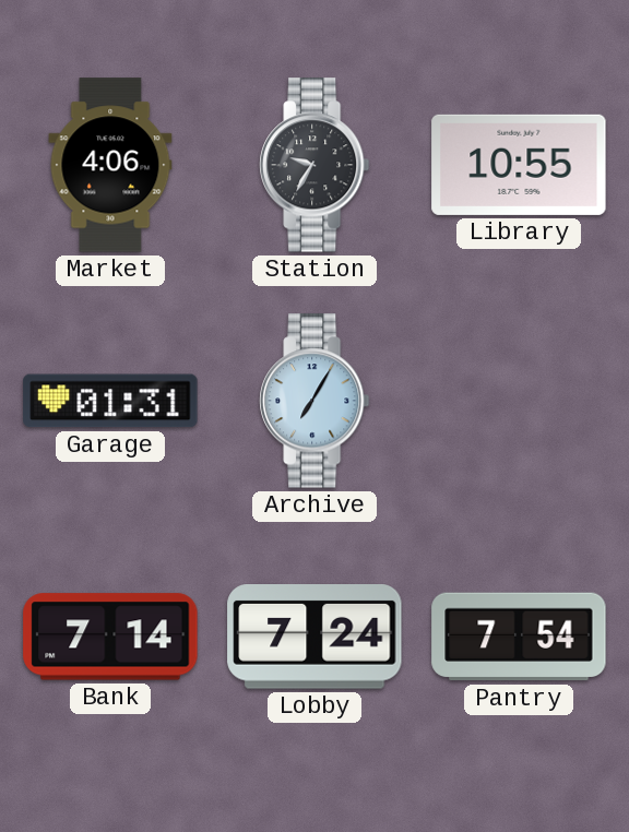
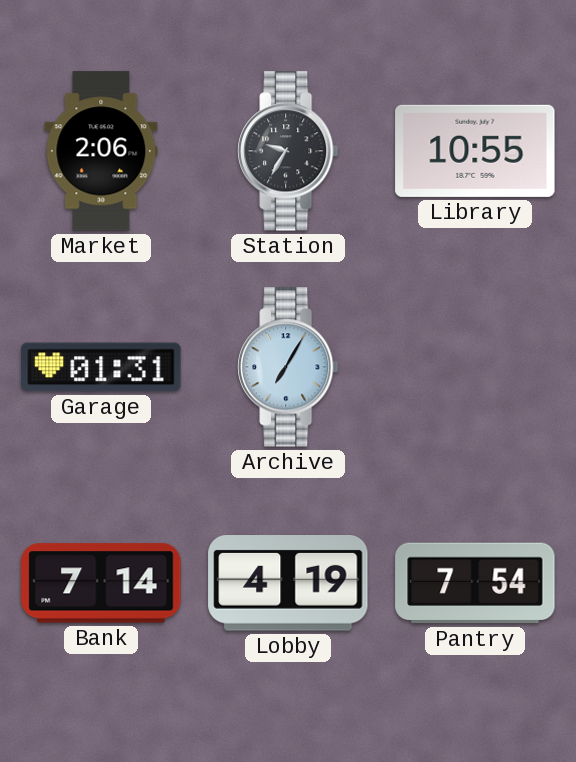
Market: 4:06 -> 2:06
Lobby: 7:24 -> 4:19
